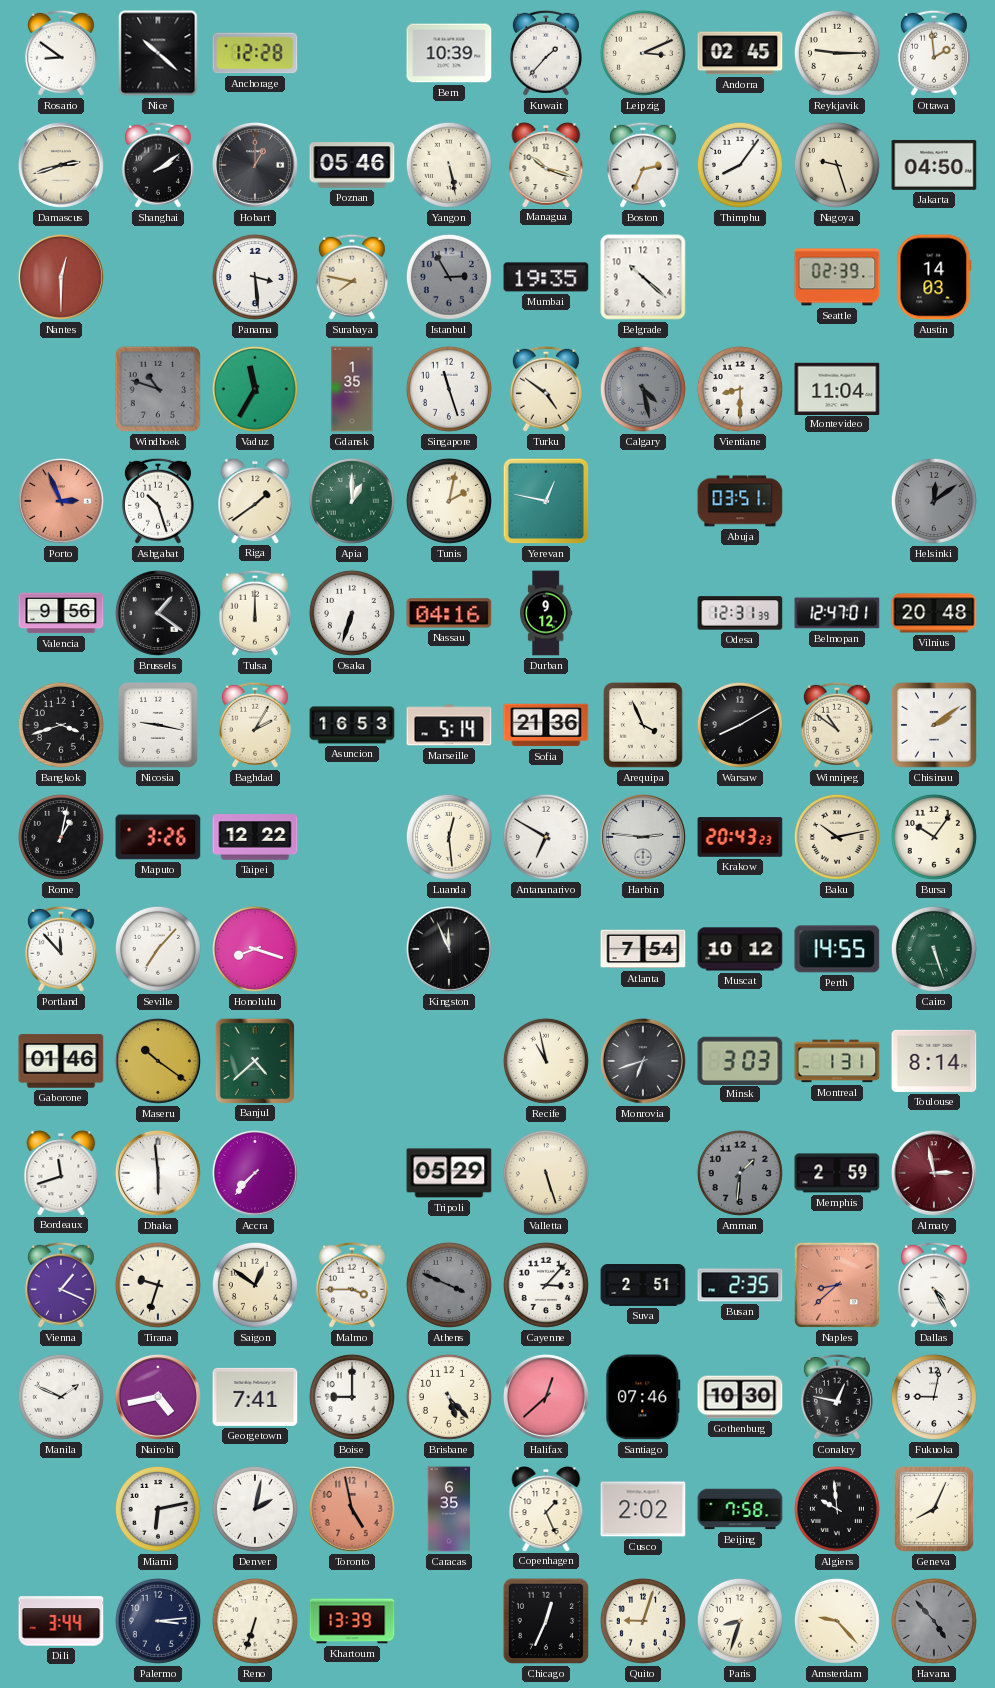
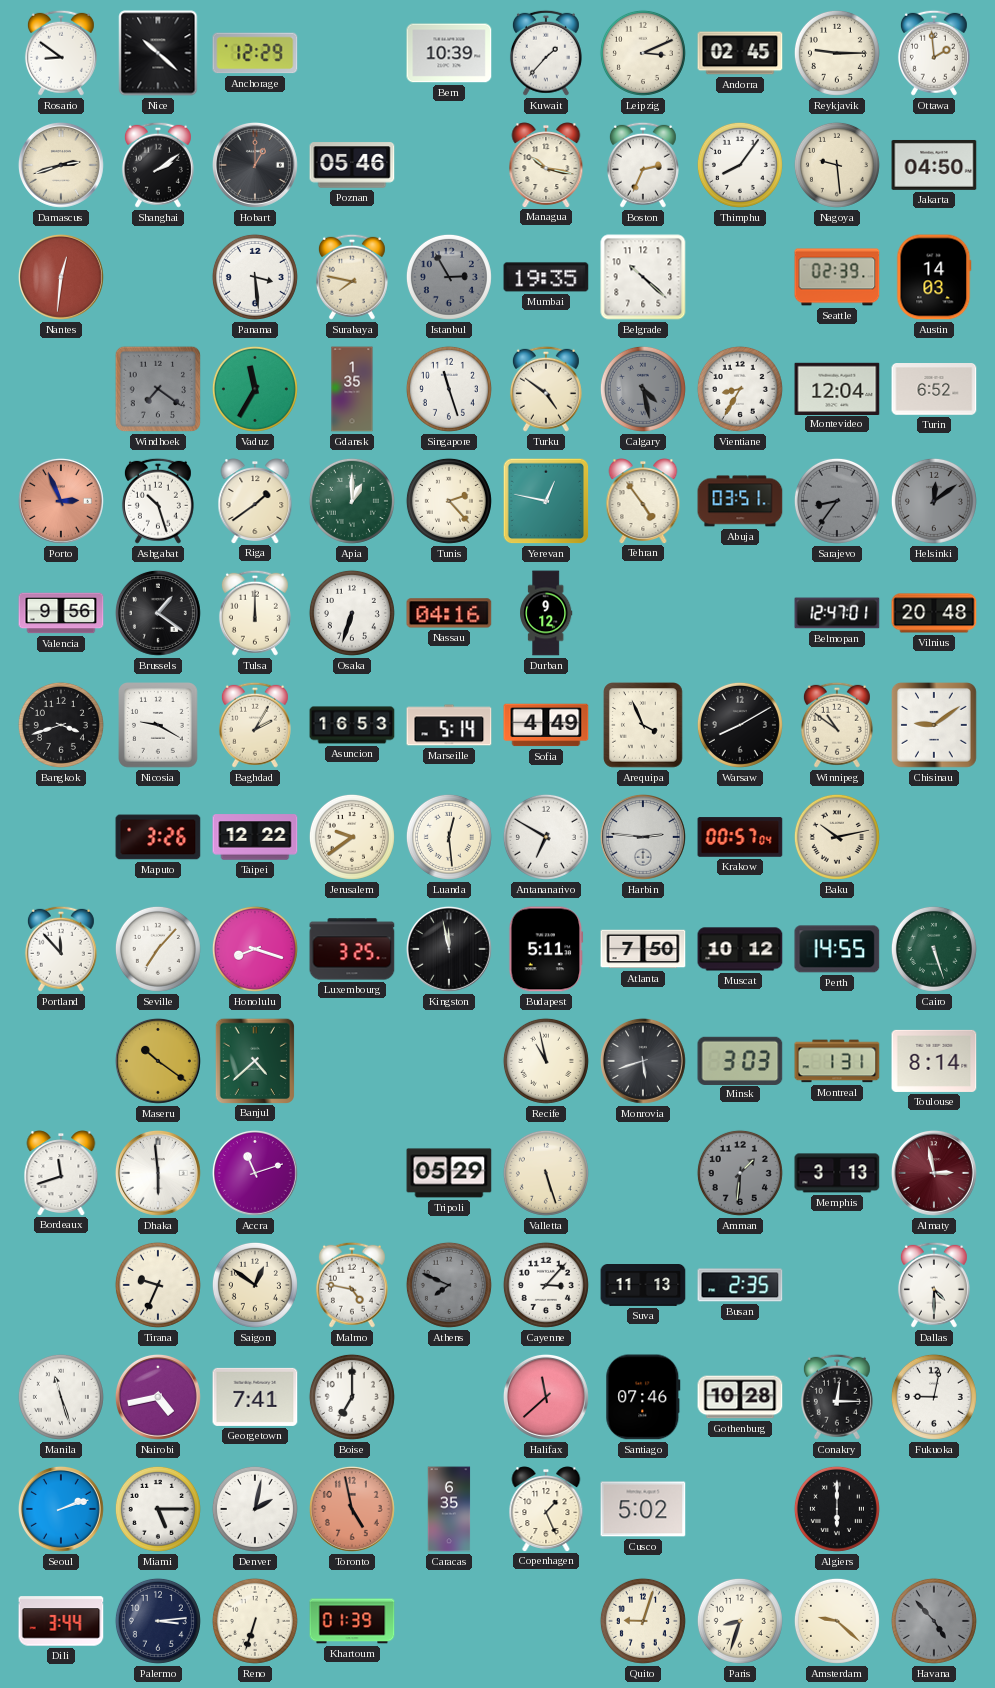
Anchorage: 12:28 -> 12:29
Yangon: 5:28 -> none
Managua: 10:18 -> 10:17
Nagoya: 9:27 -> 9:29
Nantes: 12:30 -> 12:31
Windhoek: 10:48 -> 7:21
Vientiane: 8:30 -> 8:35
Montevideo: 11:04 -> 12:04
Turin: none -> 6:52
Tunis: 2:02 -> 2:23
Tehran: none -> 4:54
Sarajevo: none -> 8:36
Odesa: 12:31 -> none
Nicosia: 9:17 -> 9:20
Sofia: 21:36 -> 4:49
Chisinau: 2:09 -> 9:09
Rome: 1:02 -> none
Jerusalem: none -> 9:39
Krakow: 20:43 -> 00:57
Bursa: 10:06 -> none
Luxembourg: none -> 3:25
Kingston: 11:56 -> 11:58
Budapest: none -> 5:11
Atlanta: 7:54 -> 7:50
Gaborone: 01:46 -> none
Monrovia: 6:42 -> 5:42
Accra: 7:37 -> 11:12
Memphis: 2:59 -> 3:13
Vienna: 1:19 -> none
Tirana: 9:33 -> 9:34
Malmo: 3:45 -> 4:47
Athens: 3:49 -> 7:49
Suva: 2:51 -> 11:13
Naples: 8:38 -> none
Dallas: 4:25 -> 4:30
Manila: 1:49 -> 11:27
Boise: 9:00 -> 7:00
Brisbane: 5:23 -> none
Halifax: 12:38 -> 11:38
Gothenburg: 10:30 -> 10:28
Conakry: 12:47 -> 12:15
Seoul: none -> 2:12
Miami: 6:13 -> 5:15
Cusco: 2:02 -> 5:02
Beijing: 7:58 -> none
Algiers: 9:59 -> 6:00
Geneva: 8:04 -> none
Khartoum: 13:39 -> 01:39
Chicago: 12:34 -> none
Amsterdam: 9:23 -> 9:22
